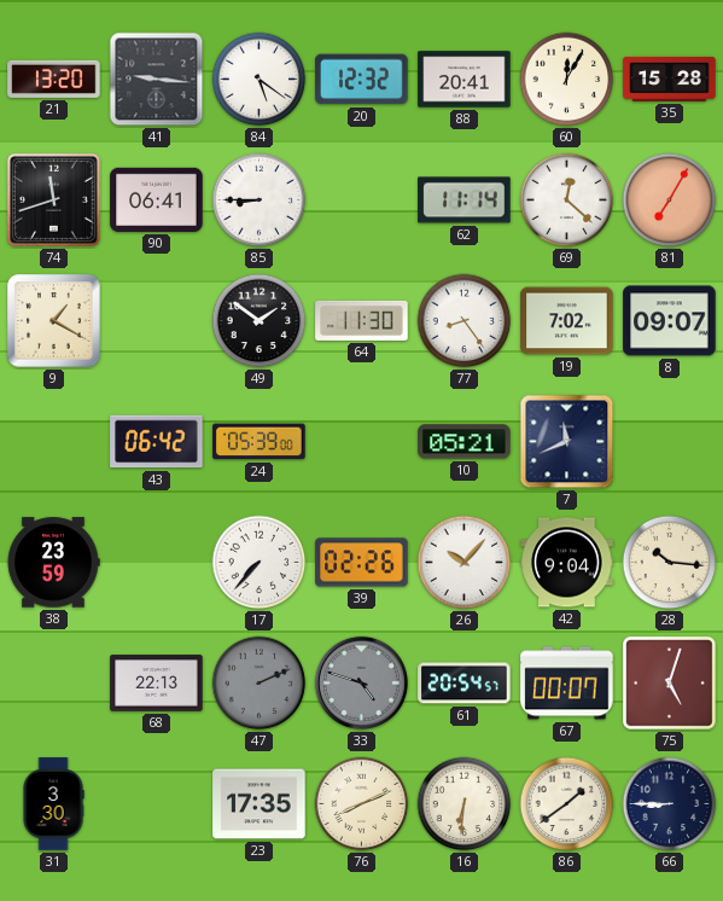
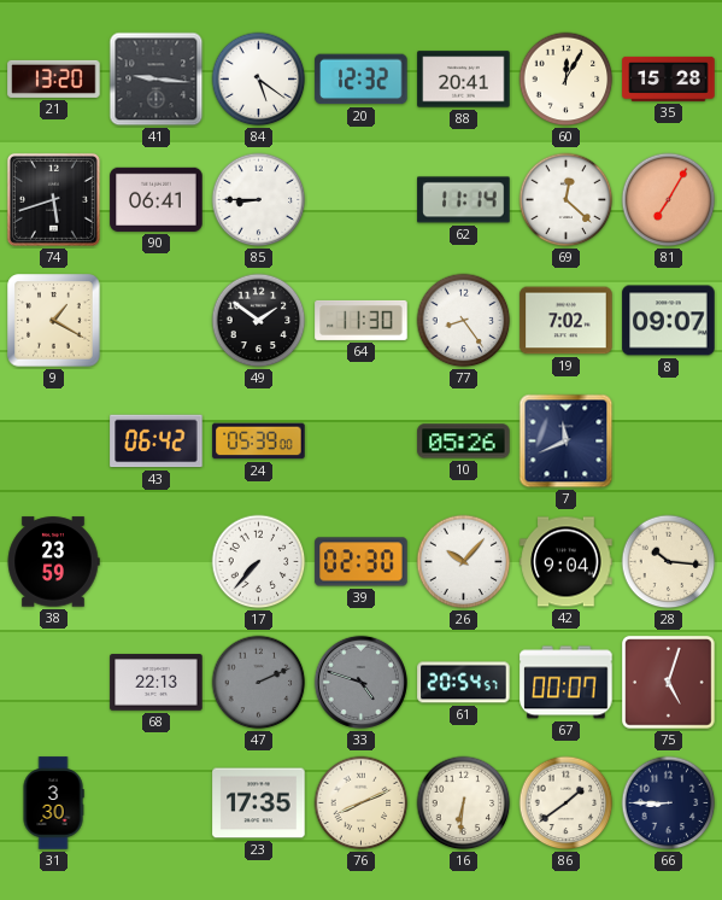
74: 11:42 -> 5:42
10: 05:21 -> 05:26
39: 02:26 -> 02:30
